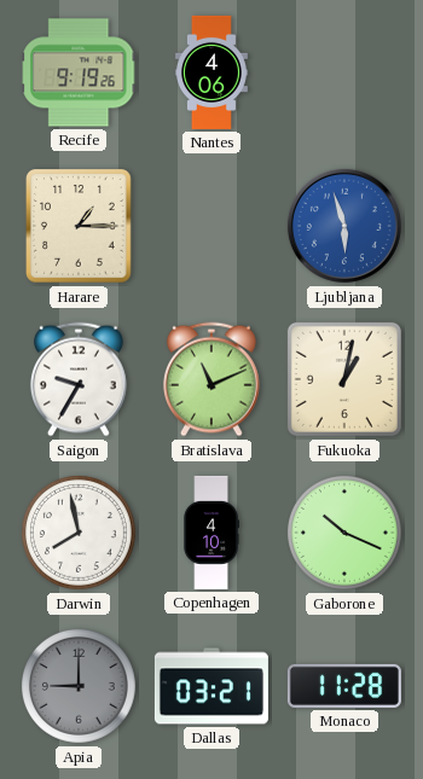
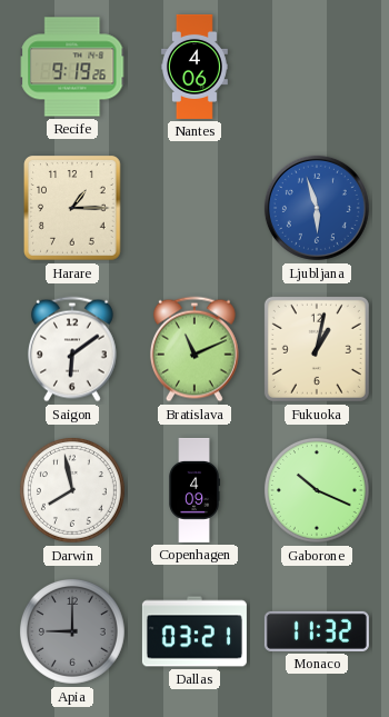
Saigon: 9:35 -> 6:09
Copenhagen: 4:10 -> 4:09
Monaco: 11:28 -> 11:32
